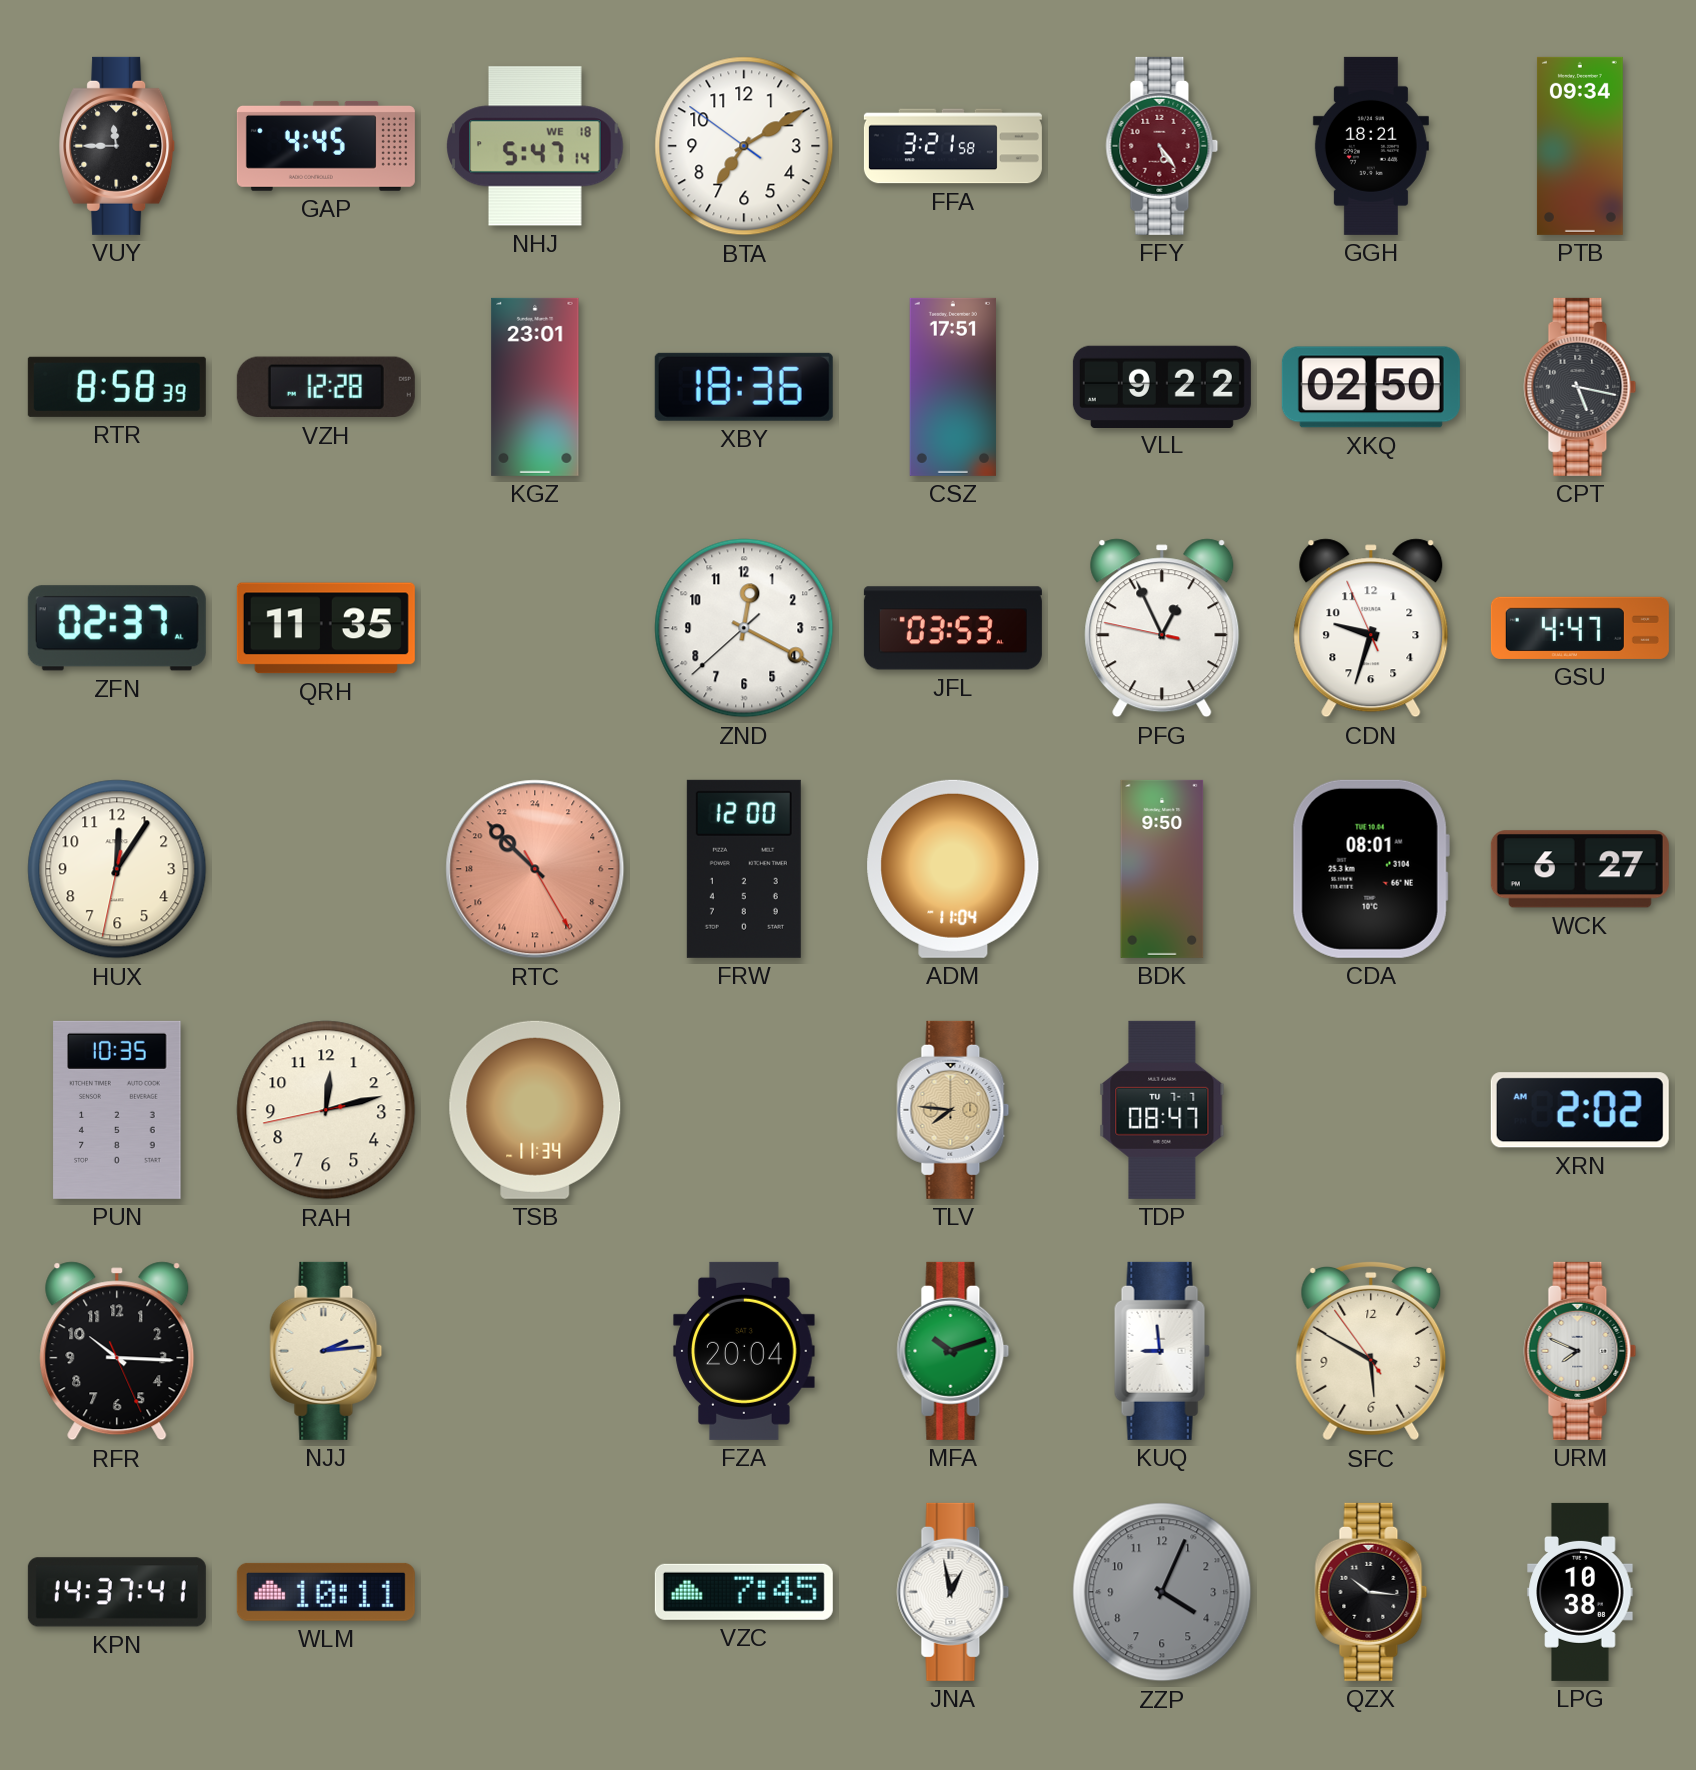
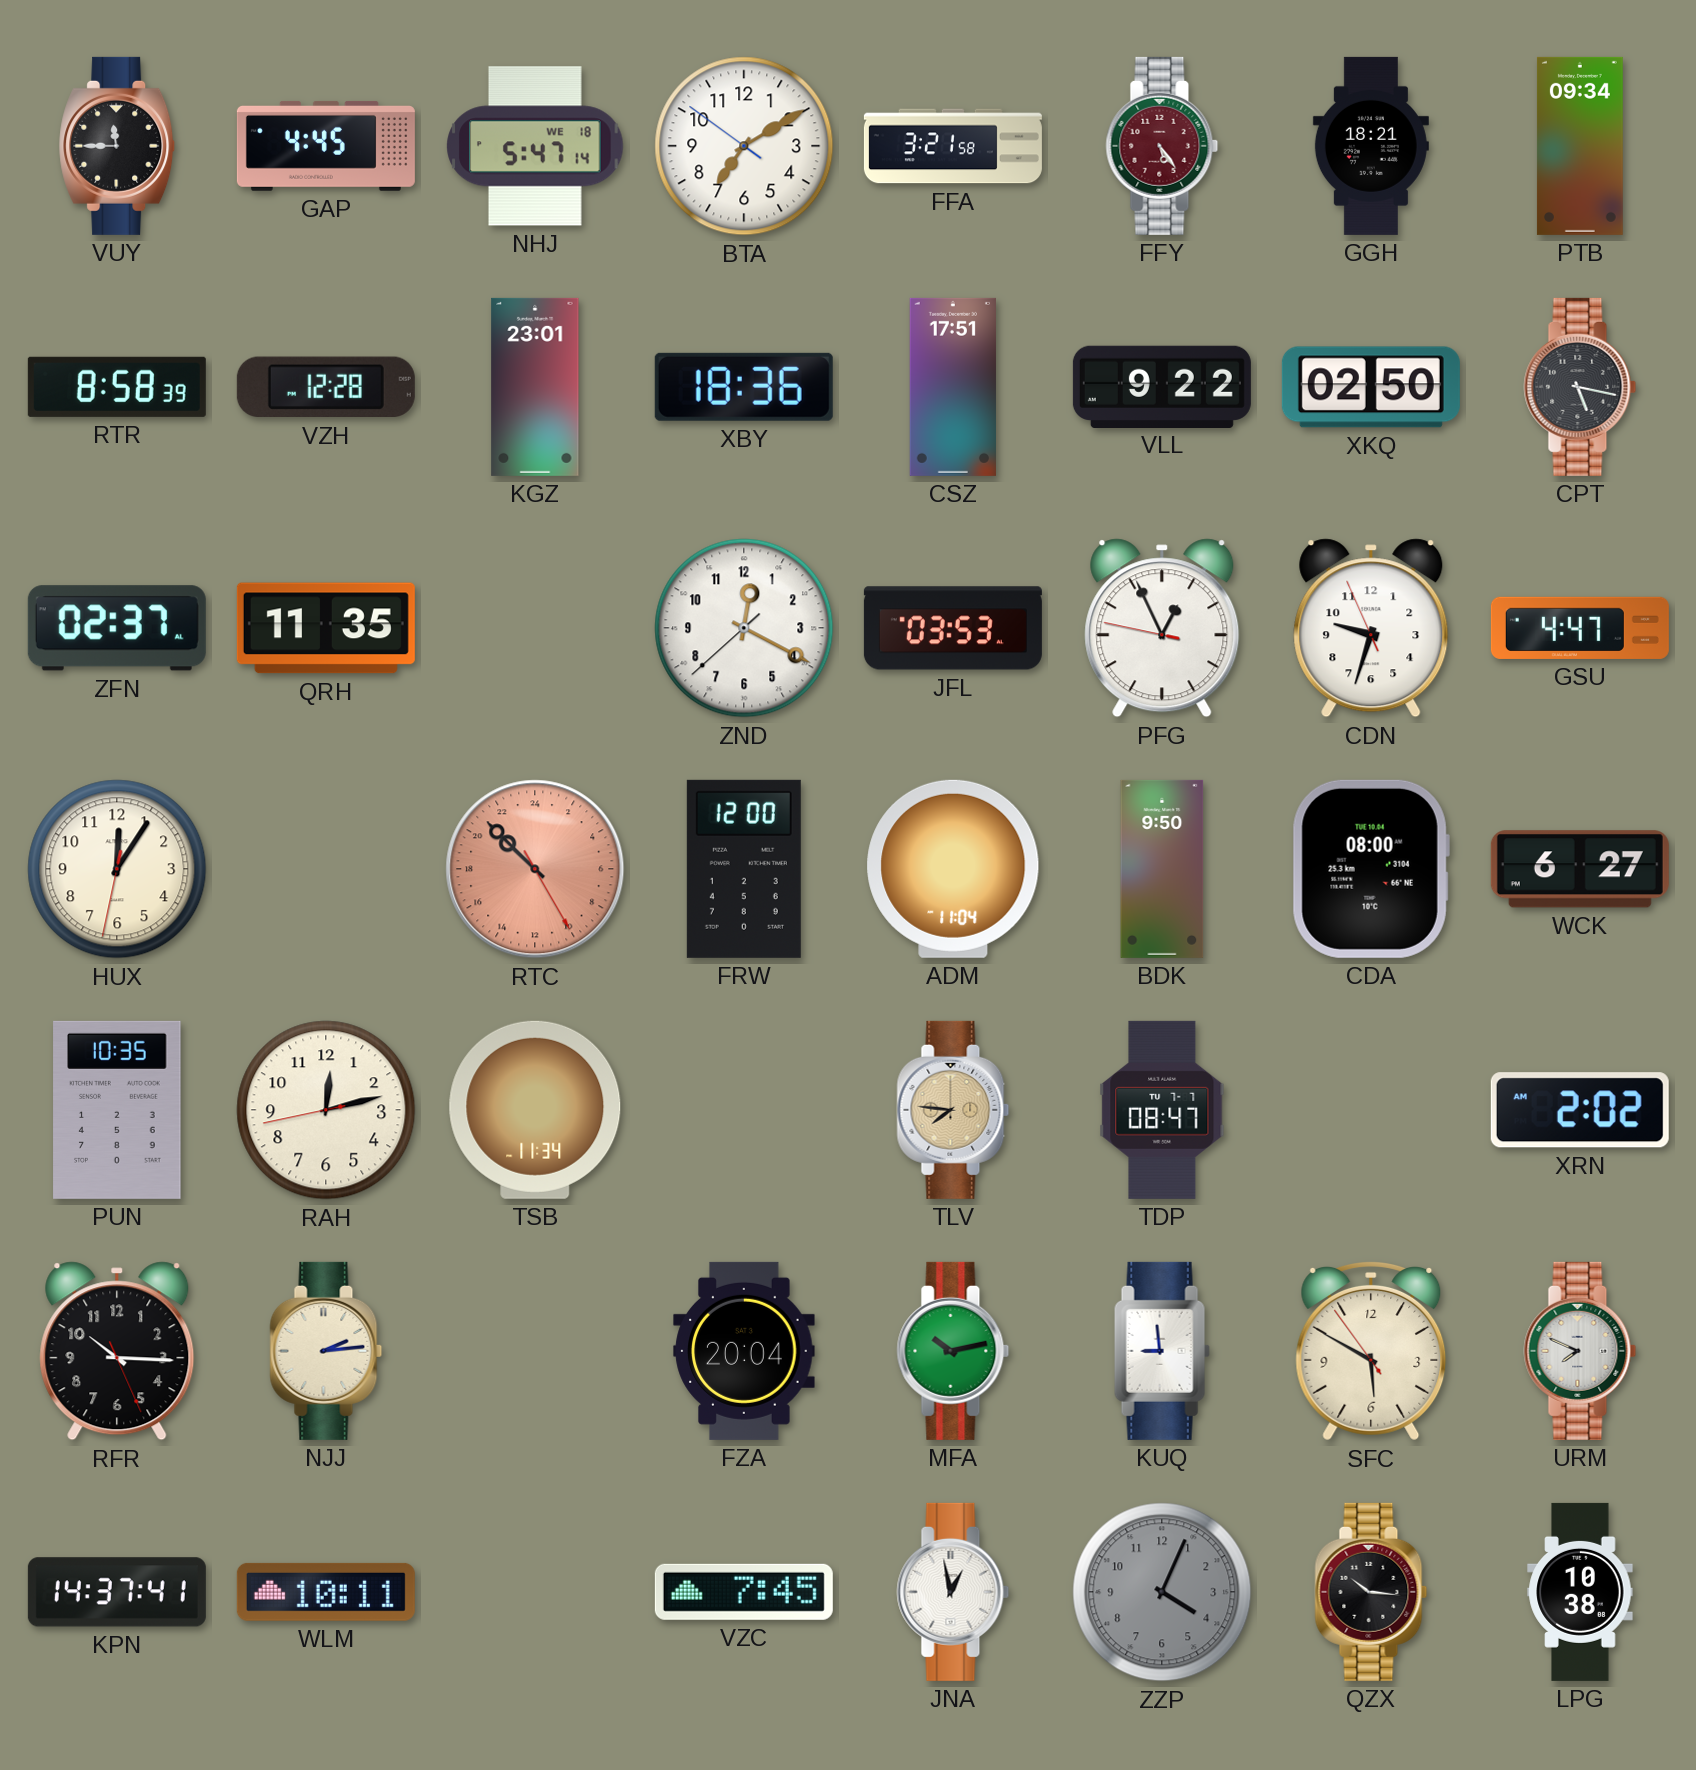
CDA: 08:01 -> 08:00
MFA: 10:12 -> 10:13
